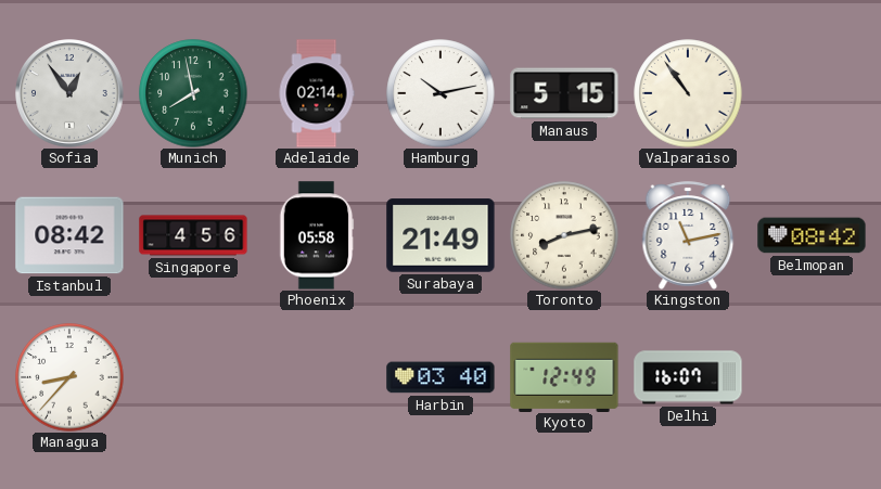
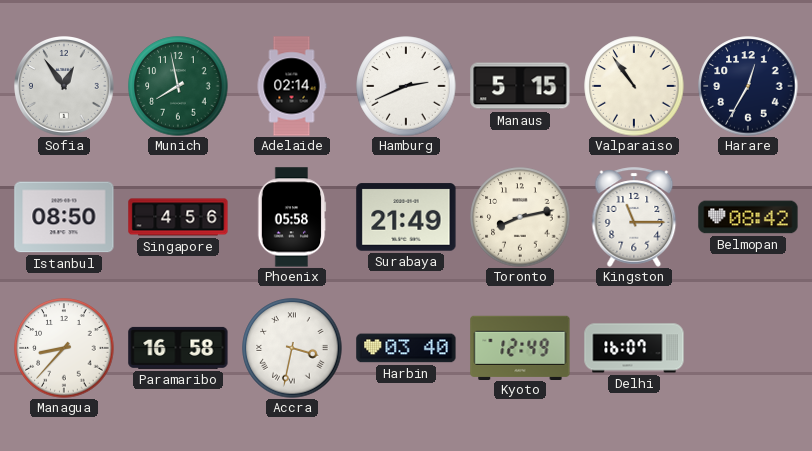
Hamburg: 10:13 -> 2:41
Harare: none -> 12:35
Istanbul: 08:42 -> 08:50
Kingston: 11:13 -> 11:15
Paramaribo: none -> 16:58
Accra: none -> 3:32
